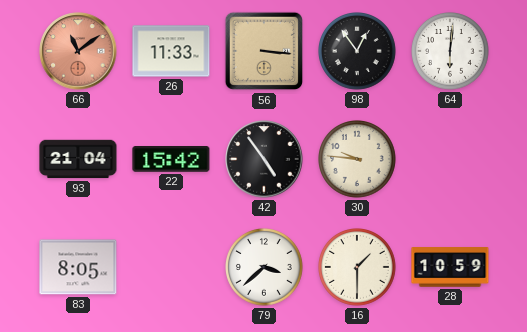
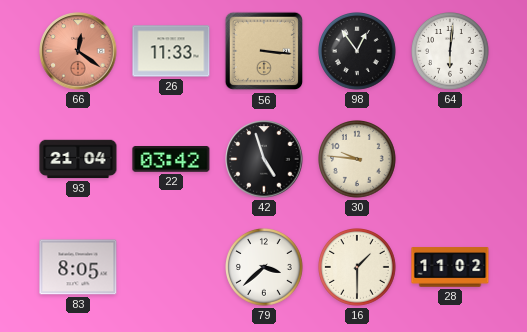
66: 11:09 -> 12:21
22: 15:42 -> 03:42
42: 4:54 -> 4:57
28: 10:59 -> 11:02
